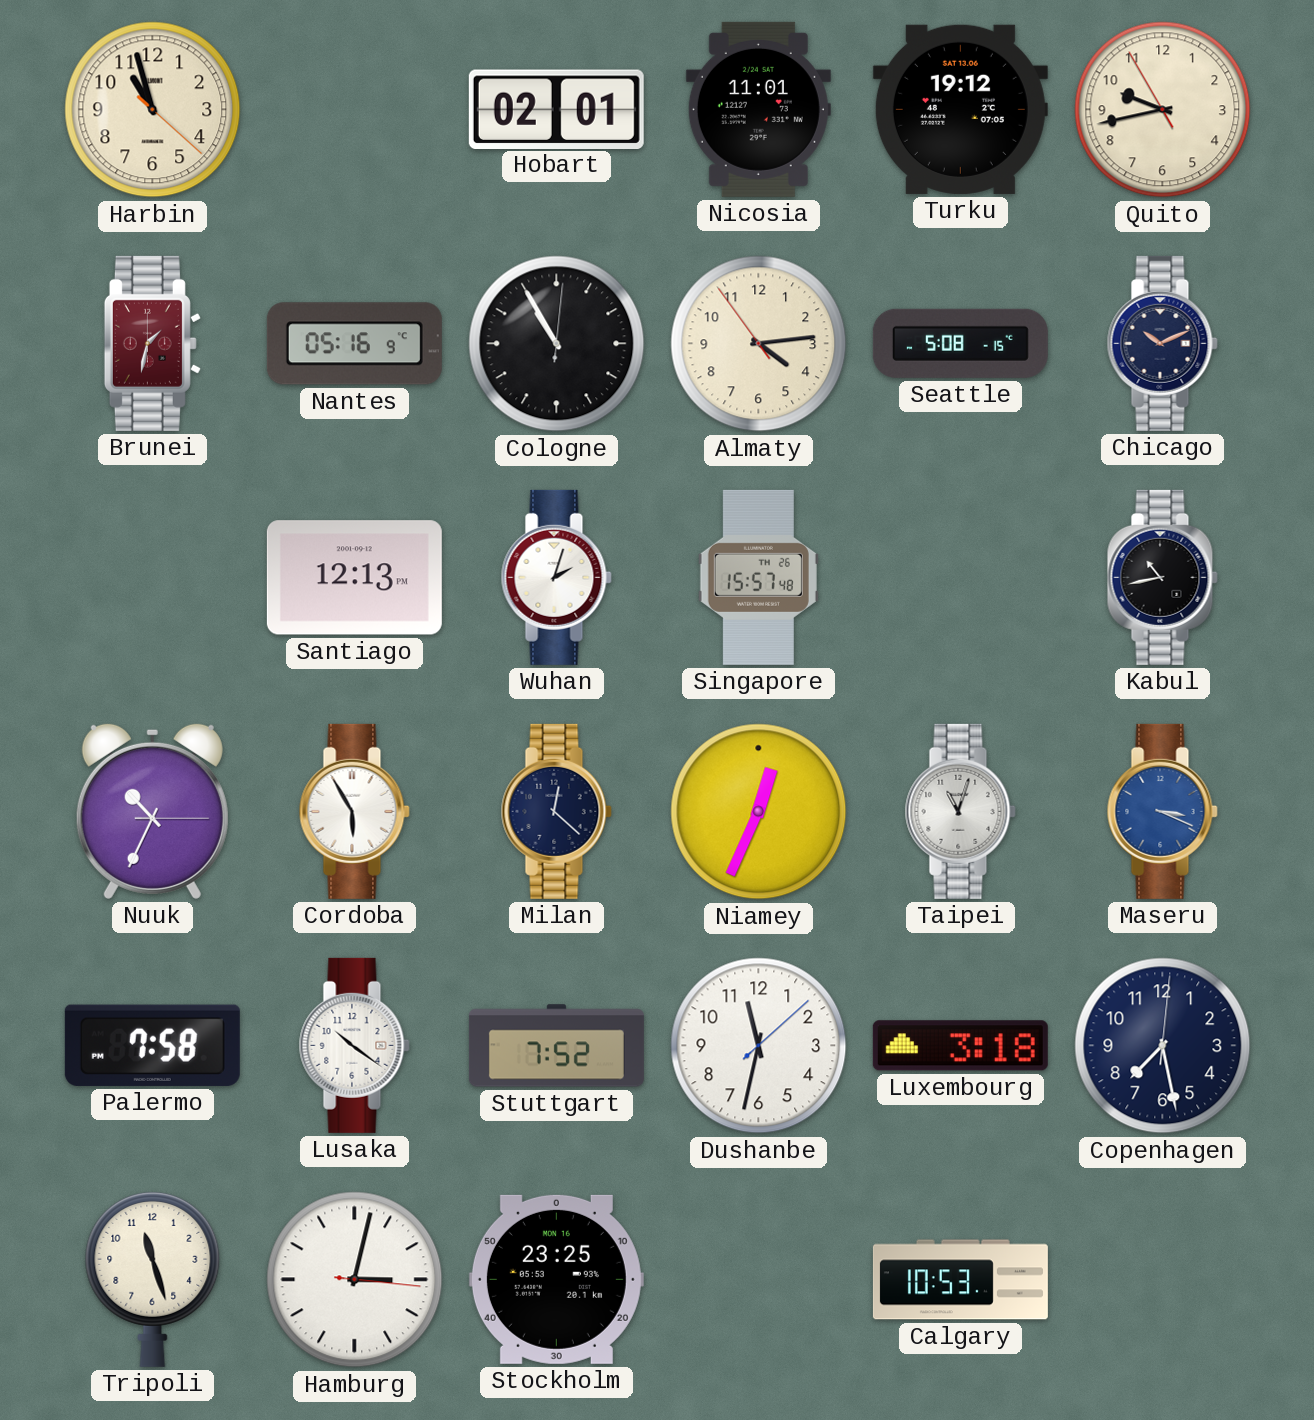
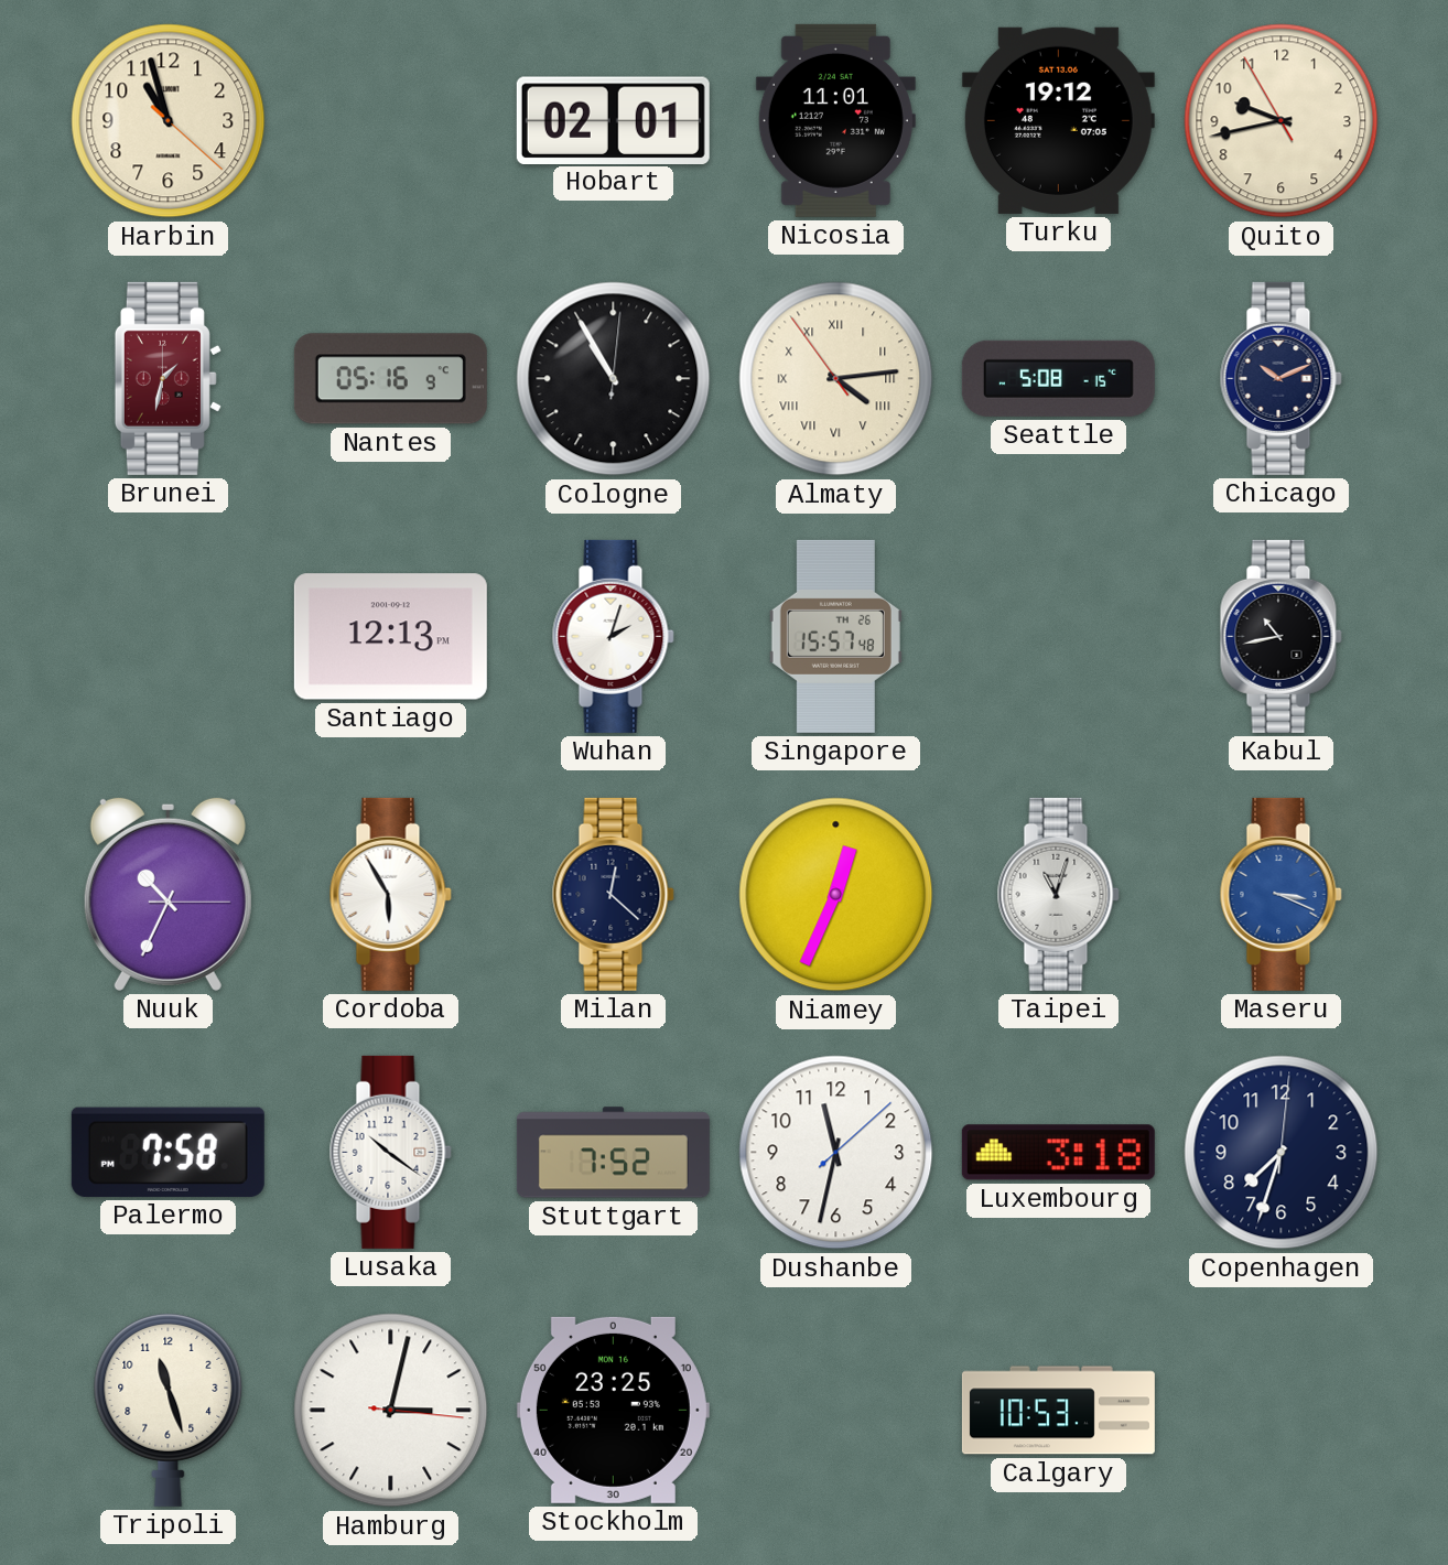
Almaty numerals: Arabic -> Roman
Copenhagen: 7:28 -> 7:33
